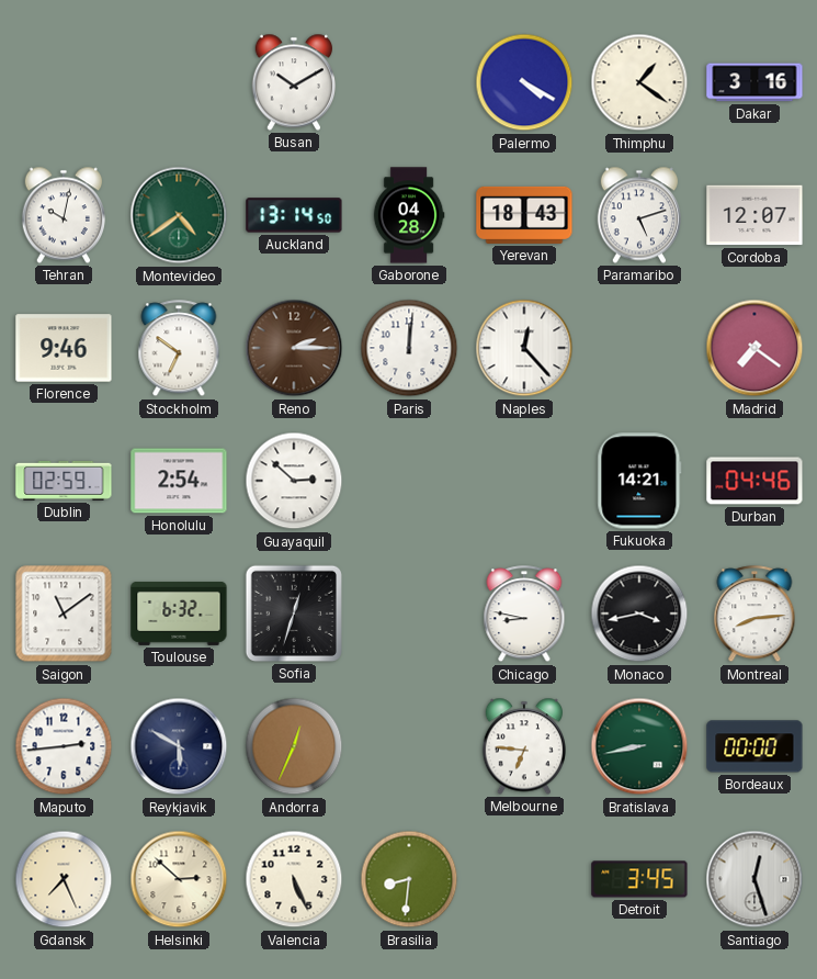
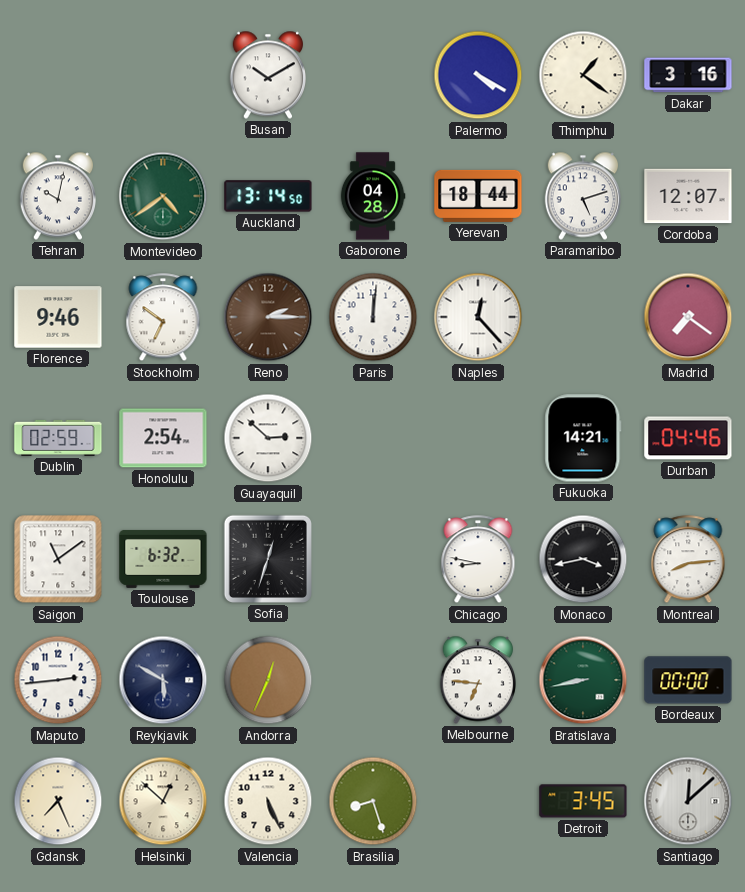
Yerevan: 18:43 -> 18:44
Helsinki: 2:52 -> 12:52
Brasilia: 8:31 -> 8:27
Santiago: 12:27 -> 12:08
